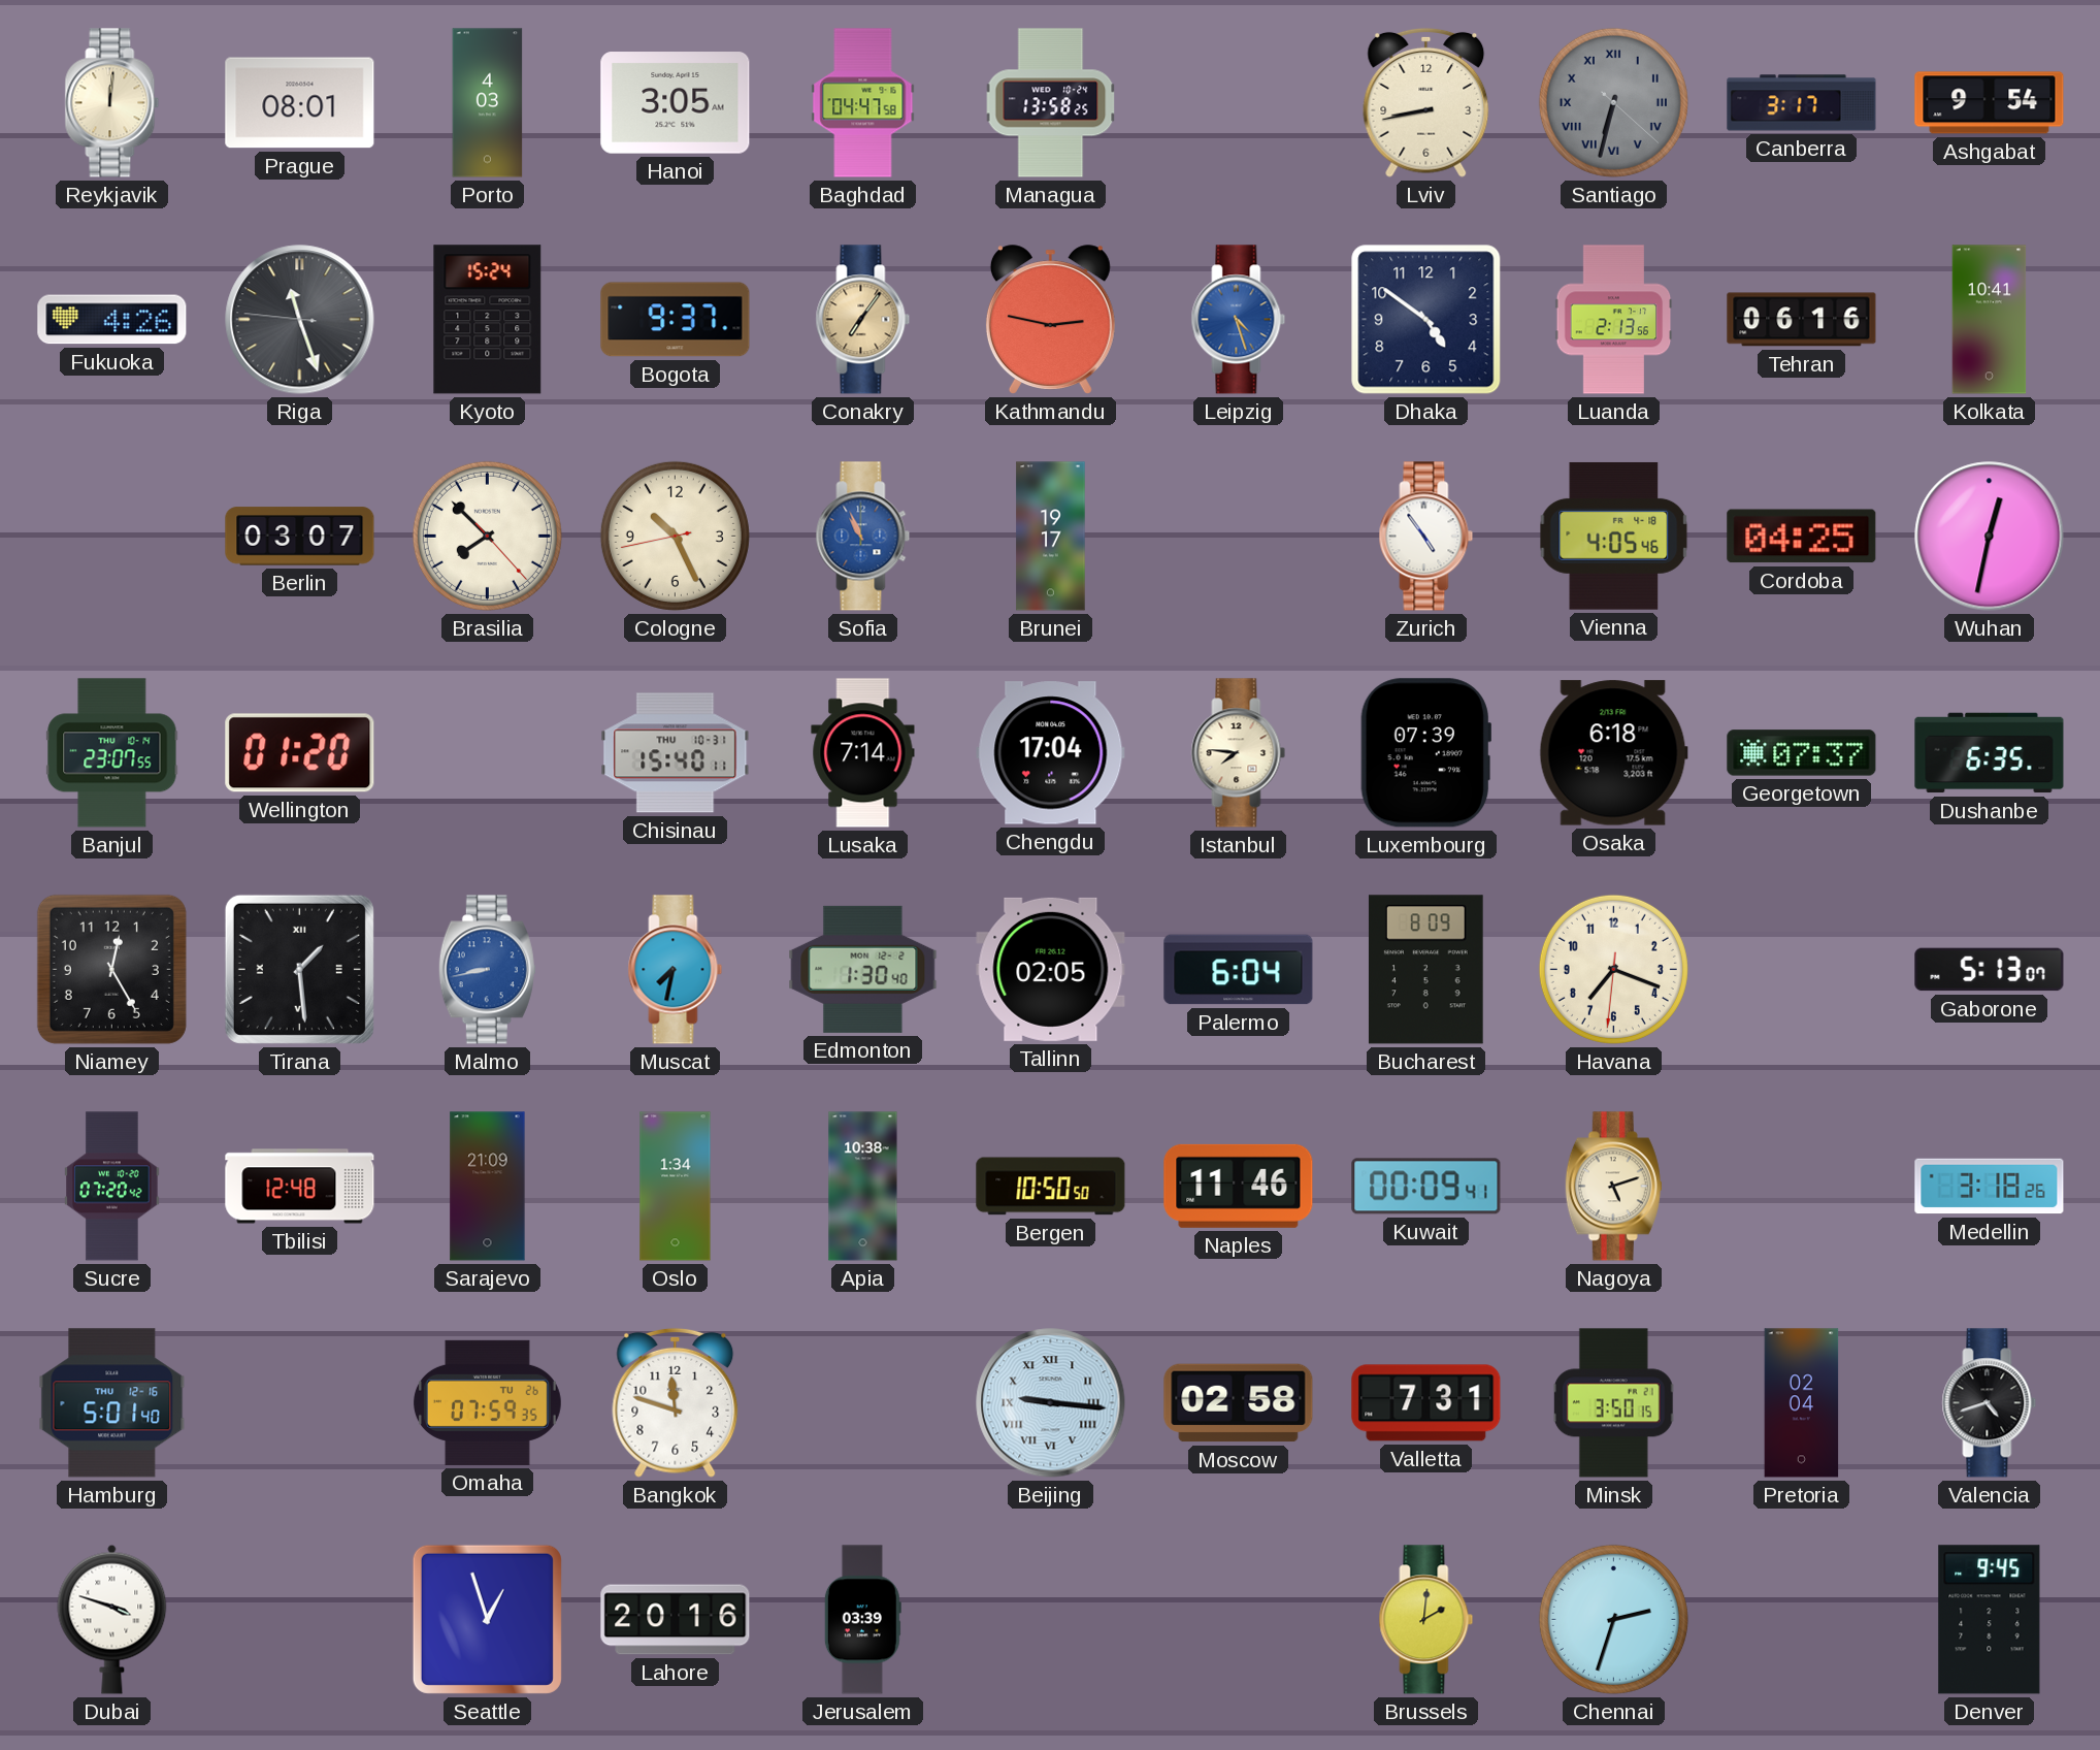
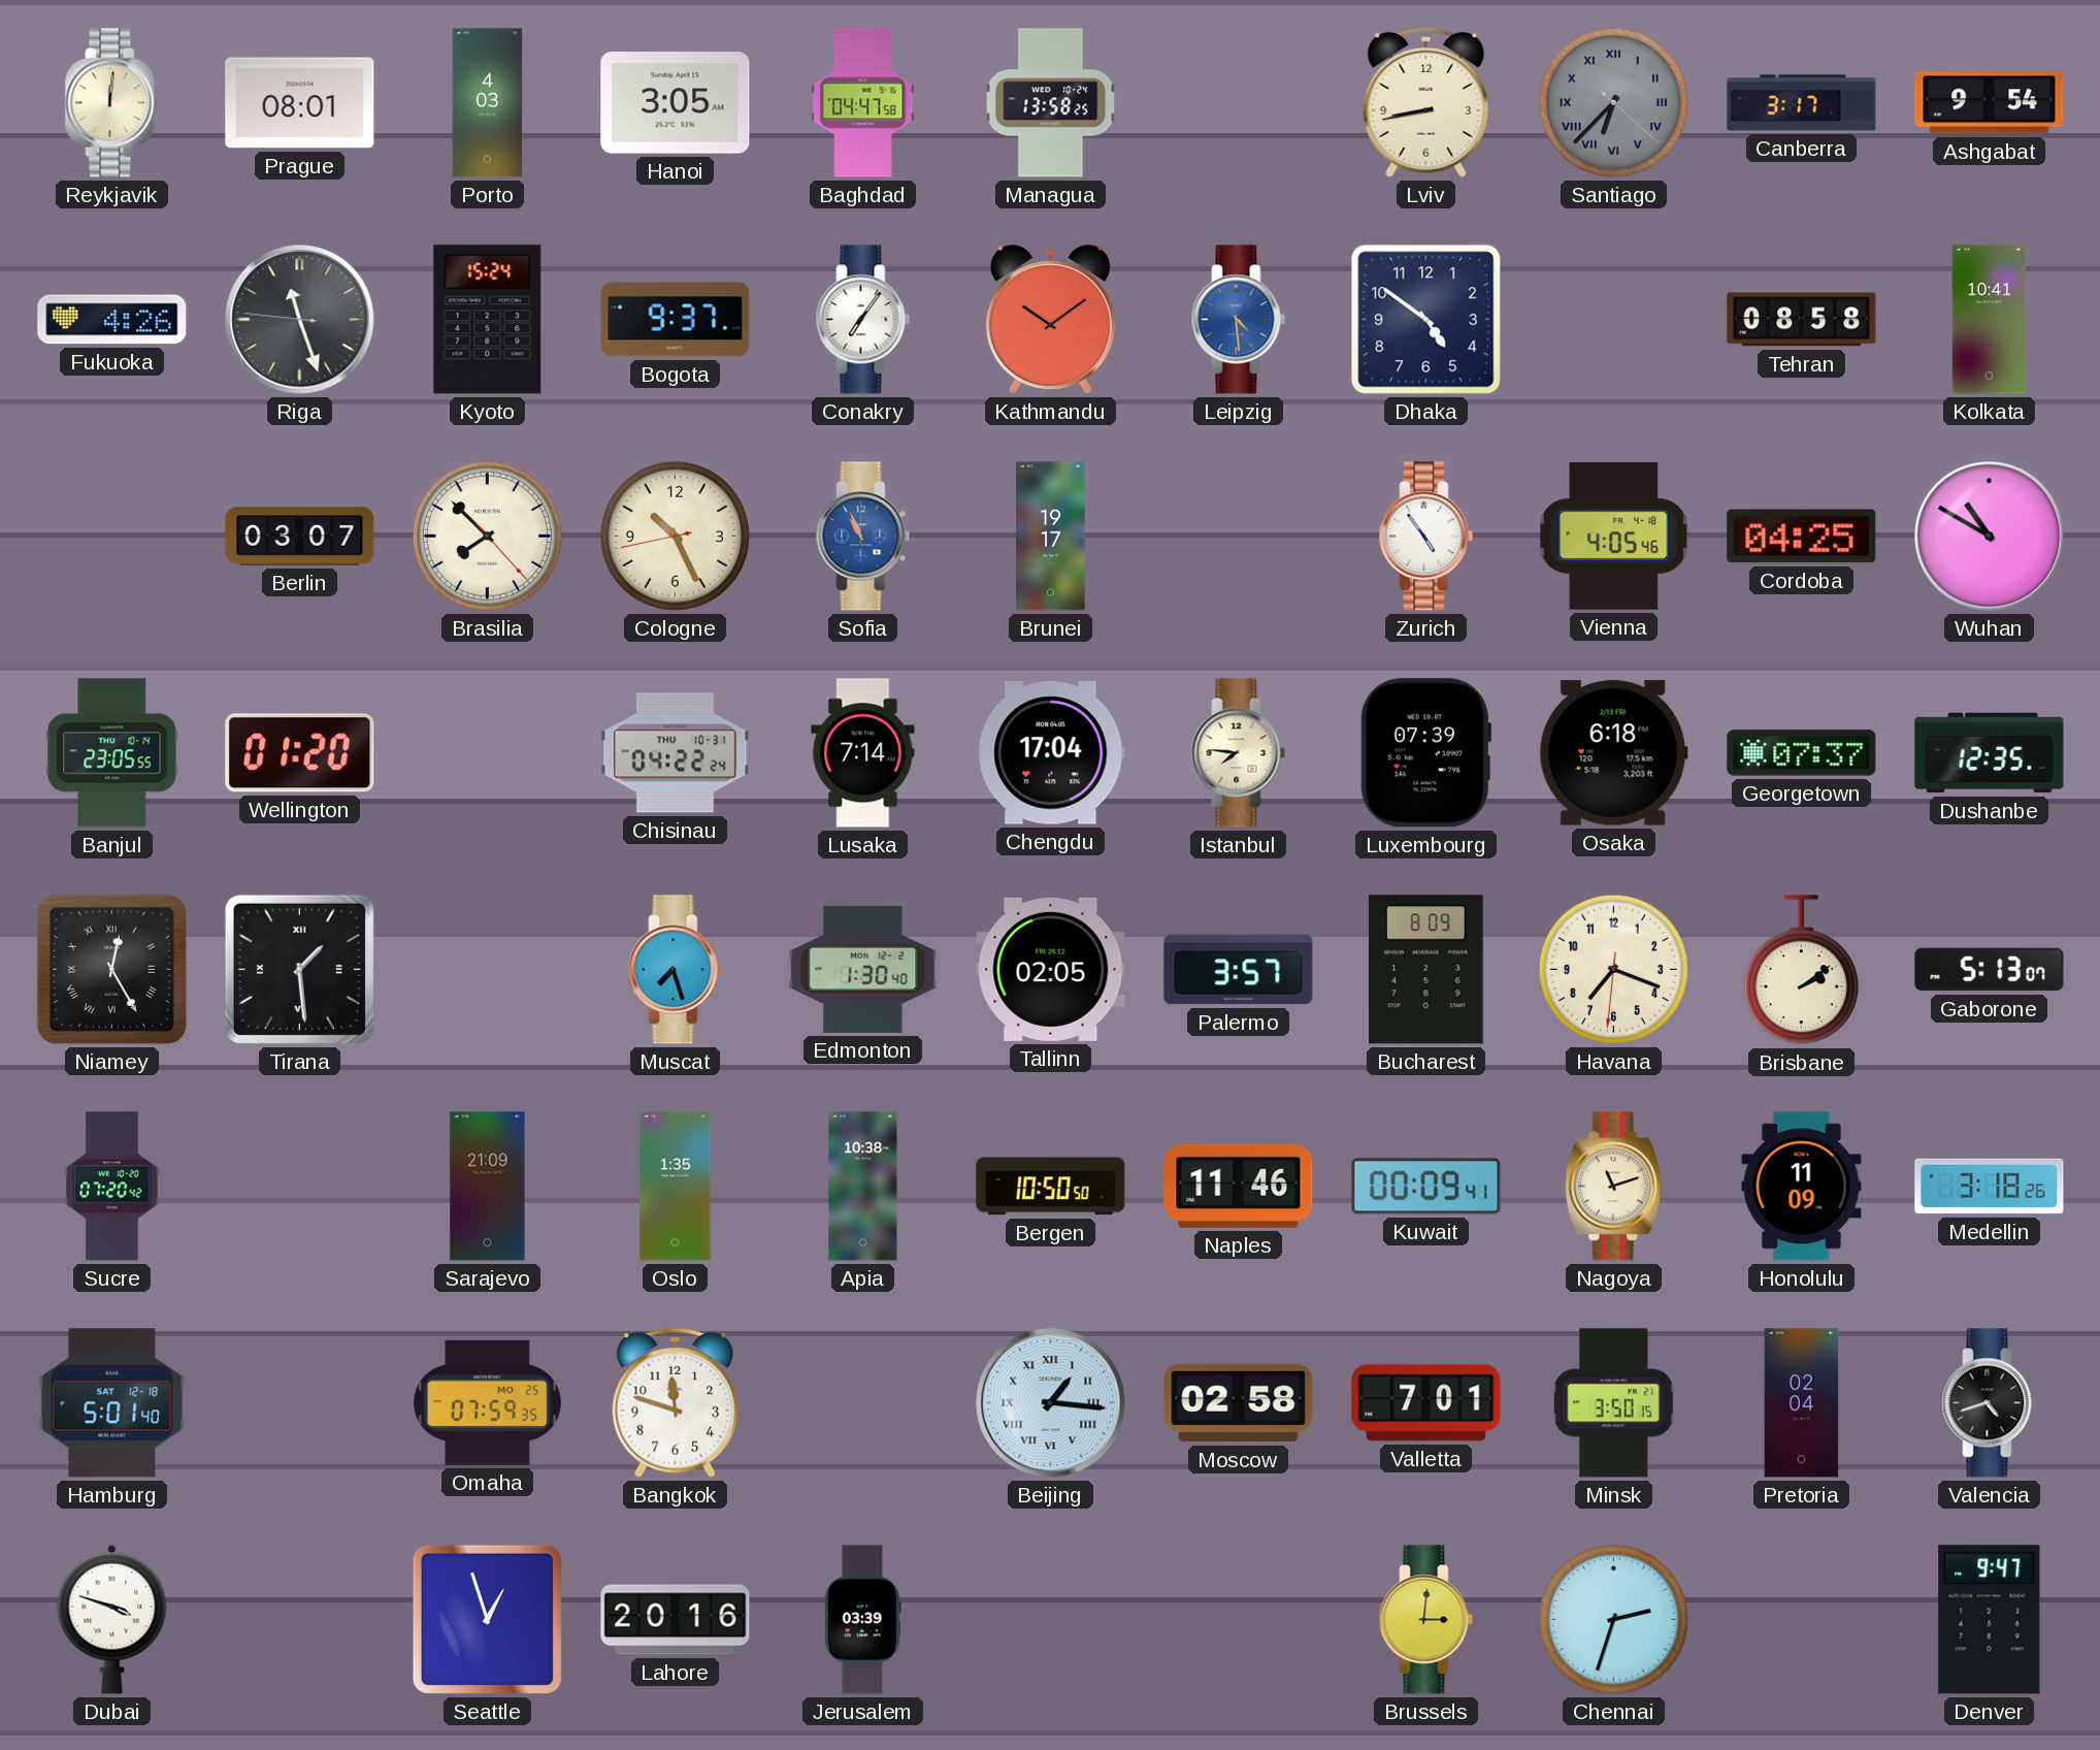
Santiago: 6:32 -> 6:37
Conakry dial: champagne -> white
Kathmandu: 2:47 -> 10:09
Leipzig: 4:27 -> 4:29
Luanda: 2:13 -> none
Tehran: 06:16 -> 08:58
Wuhan: 12:32 -> 10:50
Banjul: 23:07 -> 23:05
Chisinau: 15:40 -> 04:22
Dushanbe: 6:35 -> 12:35
Niamey numerals: Arabic -> Roman
Malmo: 8:43 -> none
Muscat: 7:32 -> 7:27
Palermo: 6:04 -> 3:57
Brisbane: none -> 2:09
Tbilisi: 12:48 -> none
Oslo: 1:34 -> 1:35
Nagoya: 5:12 -> 11:12
Honolulu: none -> 11:09
Hamburg date: THU 12-16 -> SAT 12-18
Omaha date: TU 26 -> MO 25
Beijing: 9:16 -> 1:16
Valletta: 7:31 -> 7:01
Brussels: 2:01 -> 3:01
Denver: 9:45 -> 9:47
